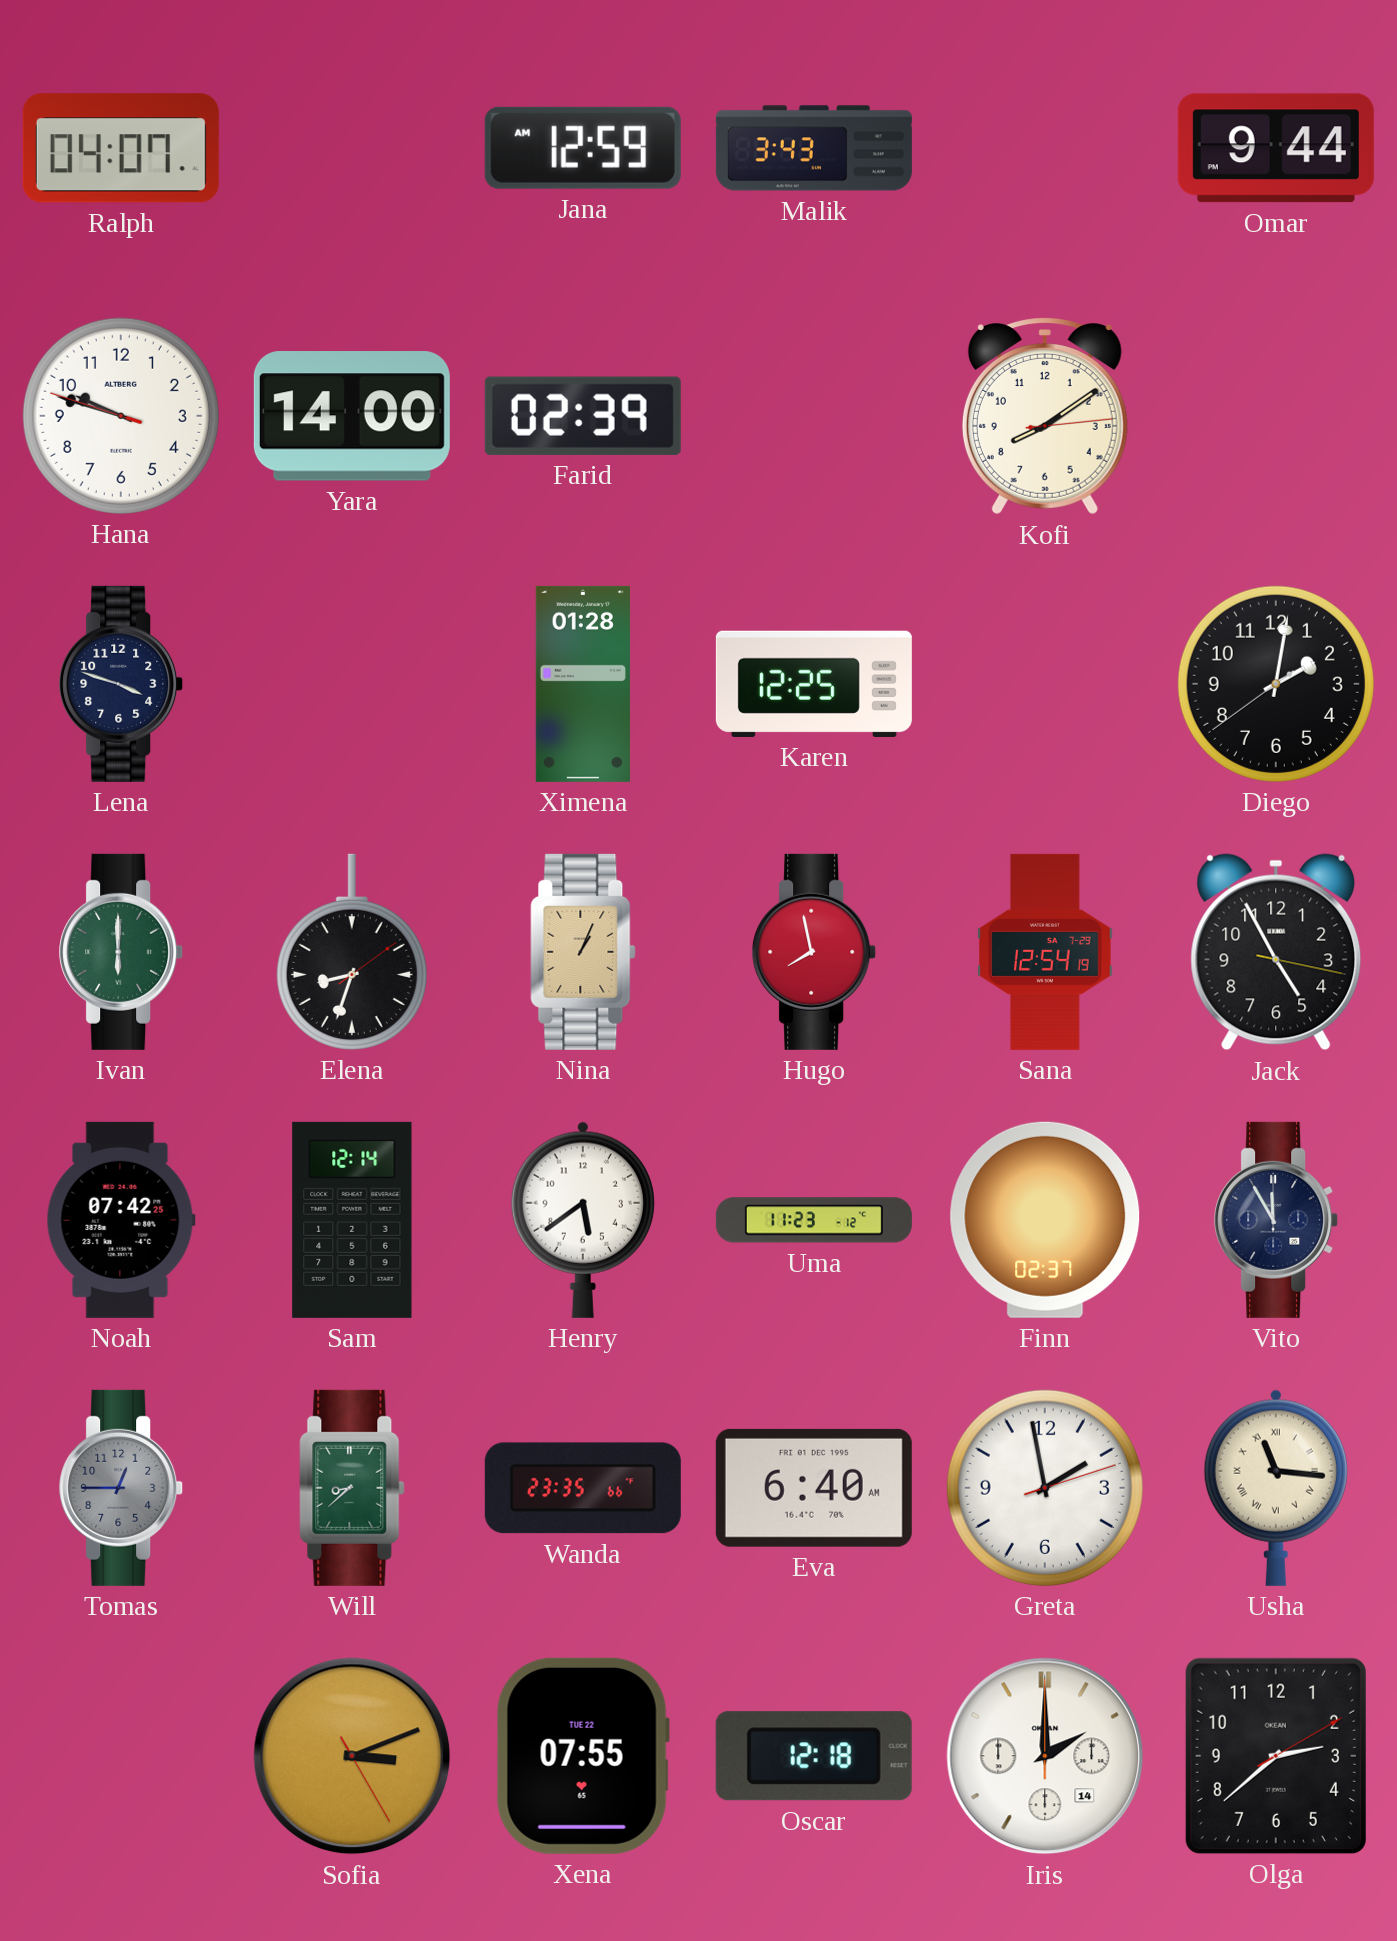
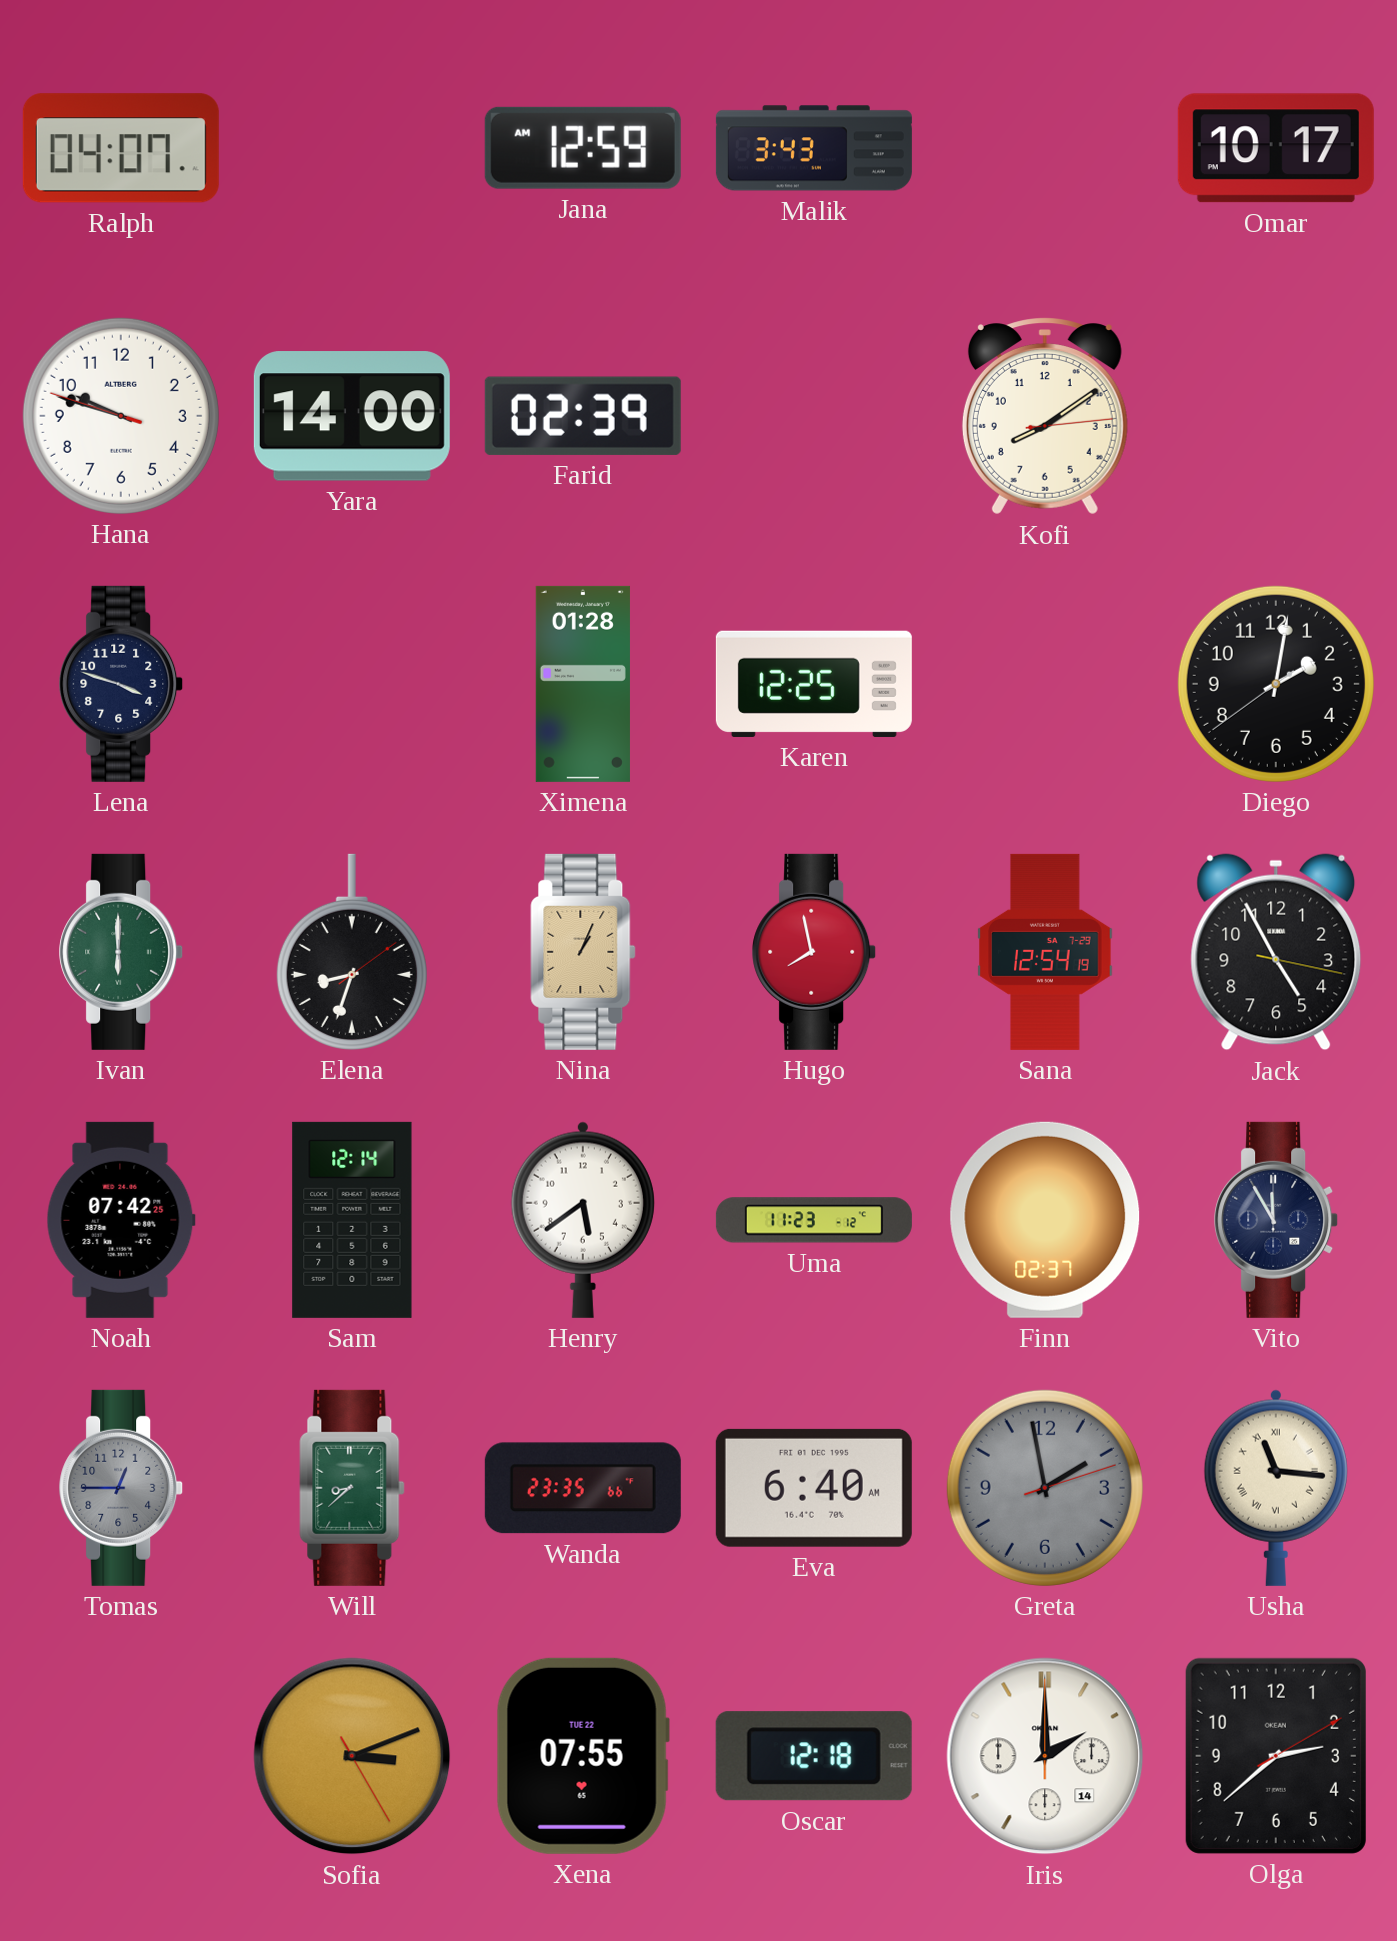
Omar: 9:44 -> 10:17
Greta dial: white -> grey
